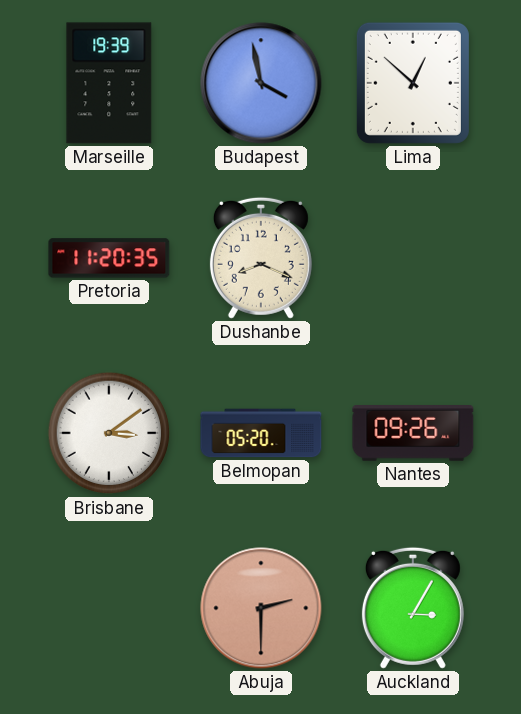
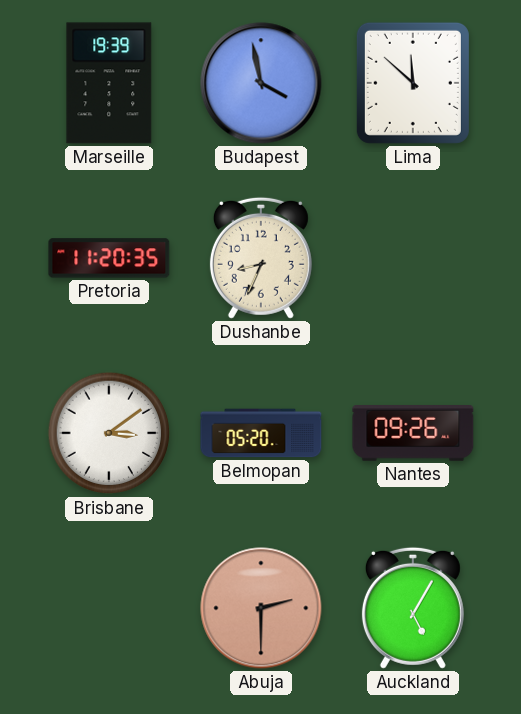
Lima: 12:52 -> 11:52
Dushanbe: 8:19 -> 8:34
Auckland: 3:05 -> 5:05
